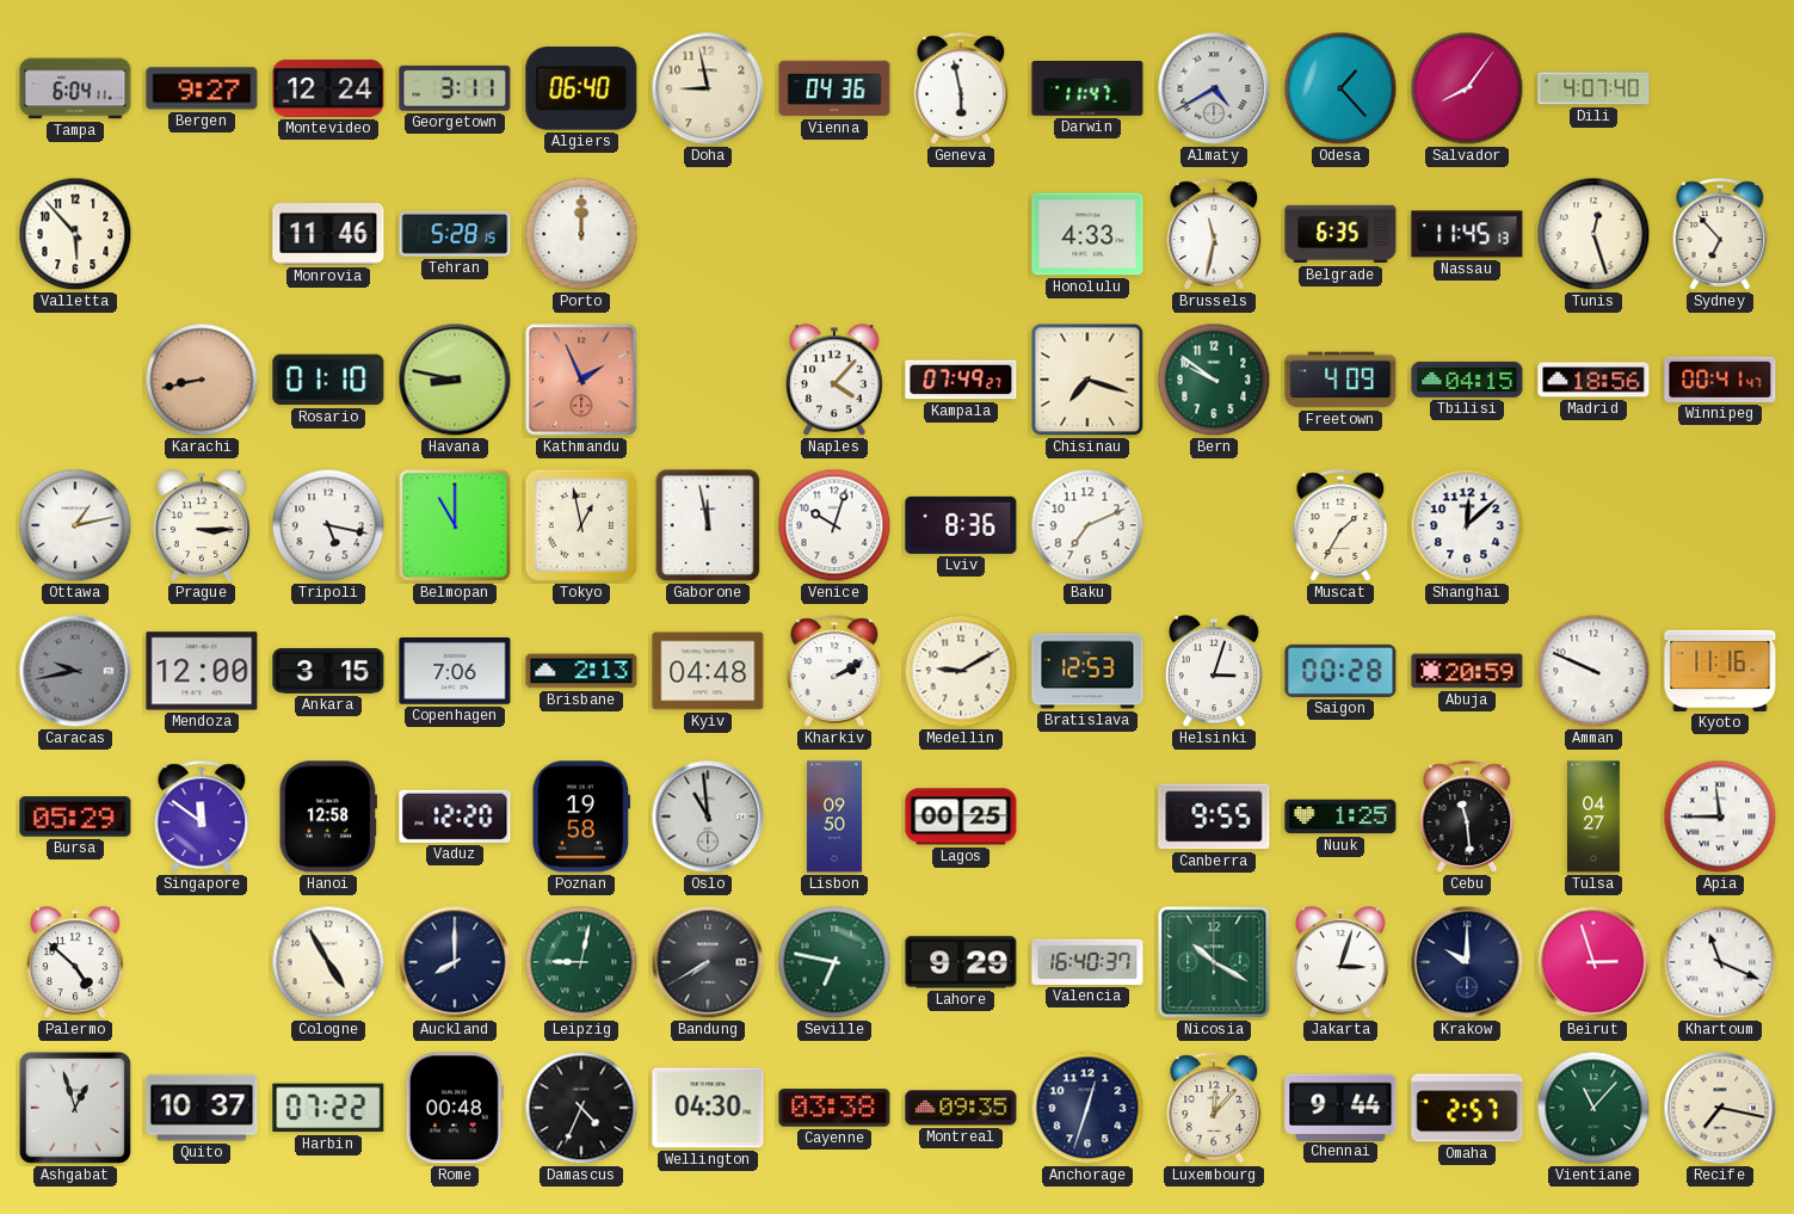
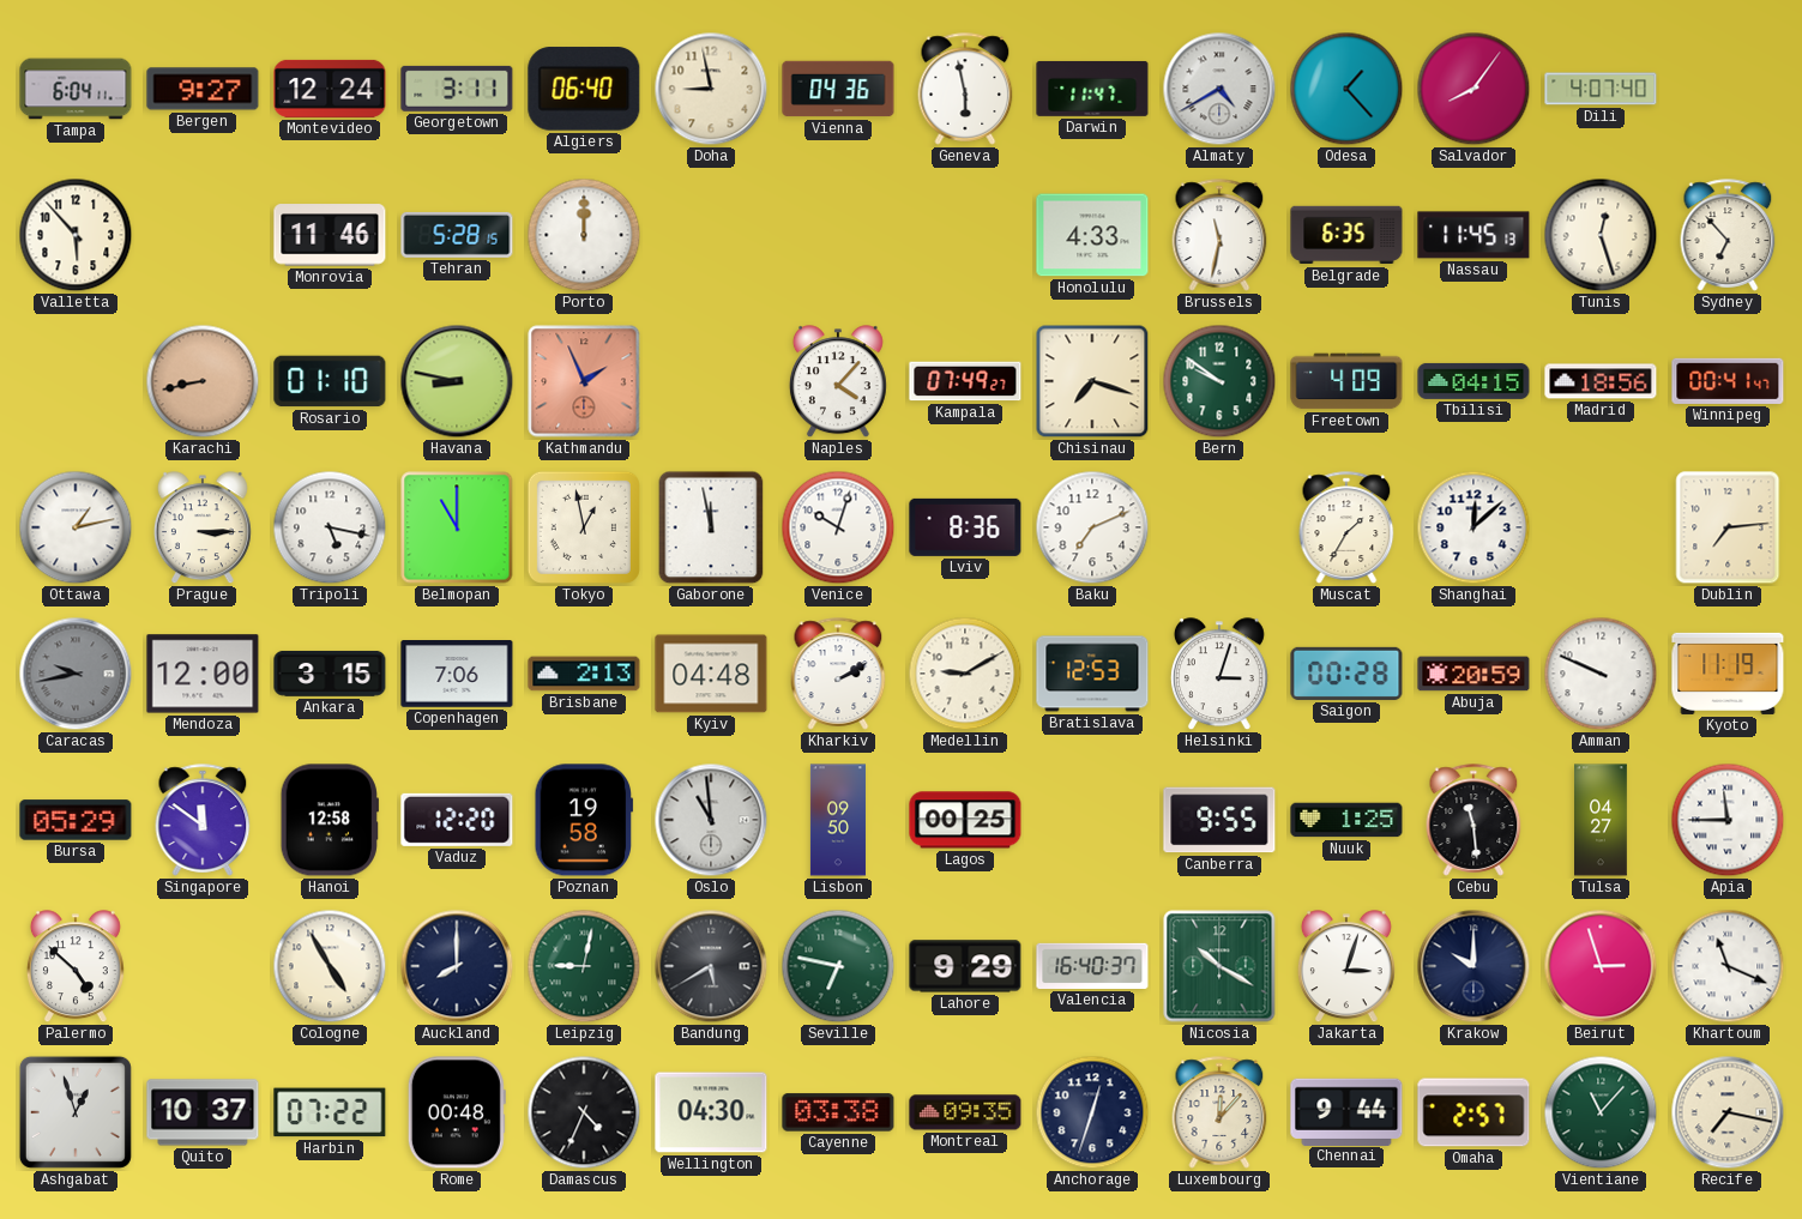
Dublin: none -> 7:14
Kyoto: 11:16 -> 11:19
Bandung: 7:40 -> 5:40
